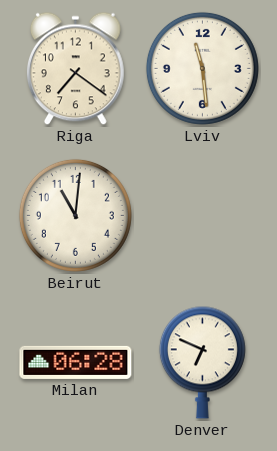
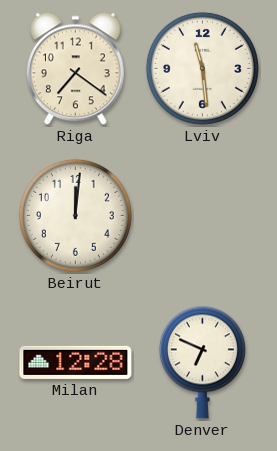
Beirut: 11:01 -> 12:01
Milan: 06:28 -> 12:28
